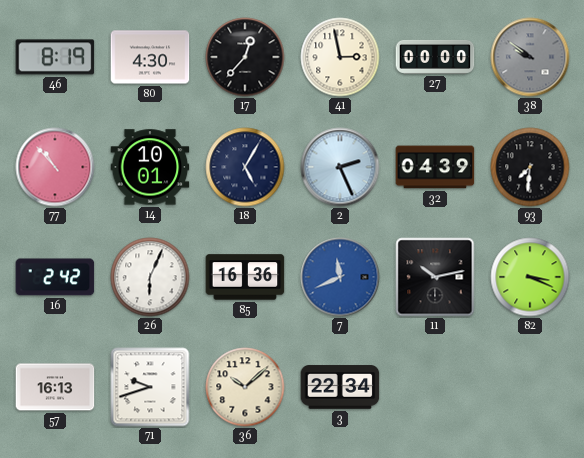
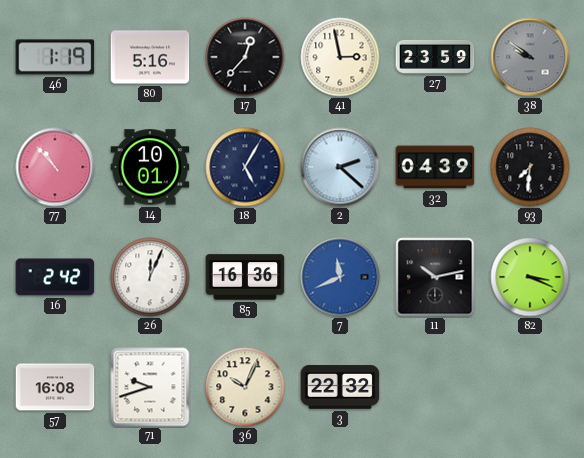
46: 8:19 -> 1:19
80: 4:30 -> 5:16
27: 00:00 -> 23:59
2: 2:26 -> 2:22
26: 6:04 -> 12:04
57: 16:13 -> 16:08
36: 10:08 -> 10:04
3: 22:34 -> 22:32
